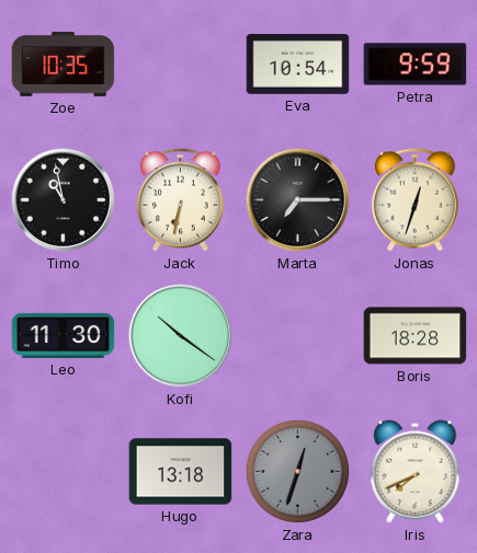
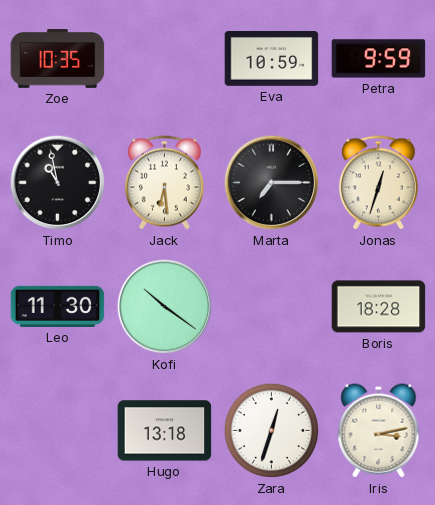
Eva: 10:54 -> 10:59
Jack: 6:32 -> 6:29
Zara dial: grey -> white
Iris: 7:41 -> 3:13
